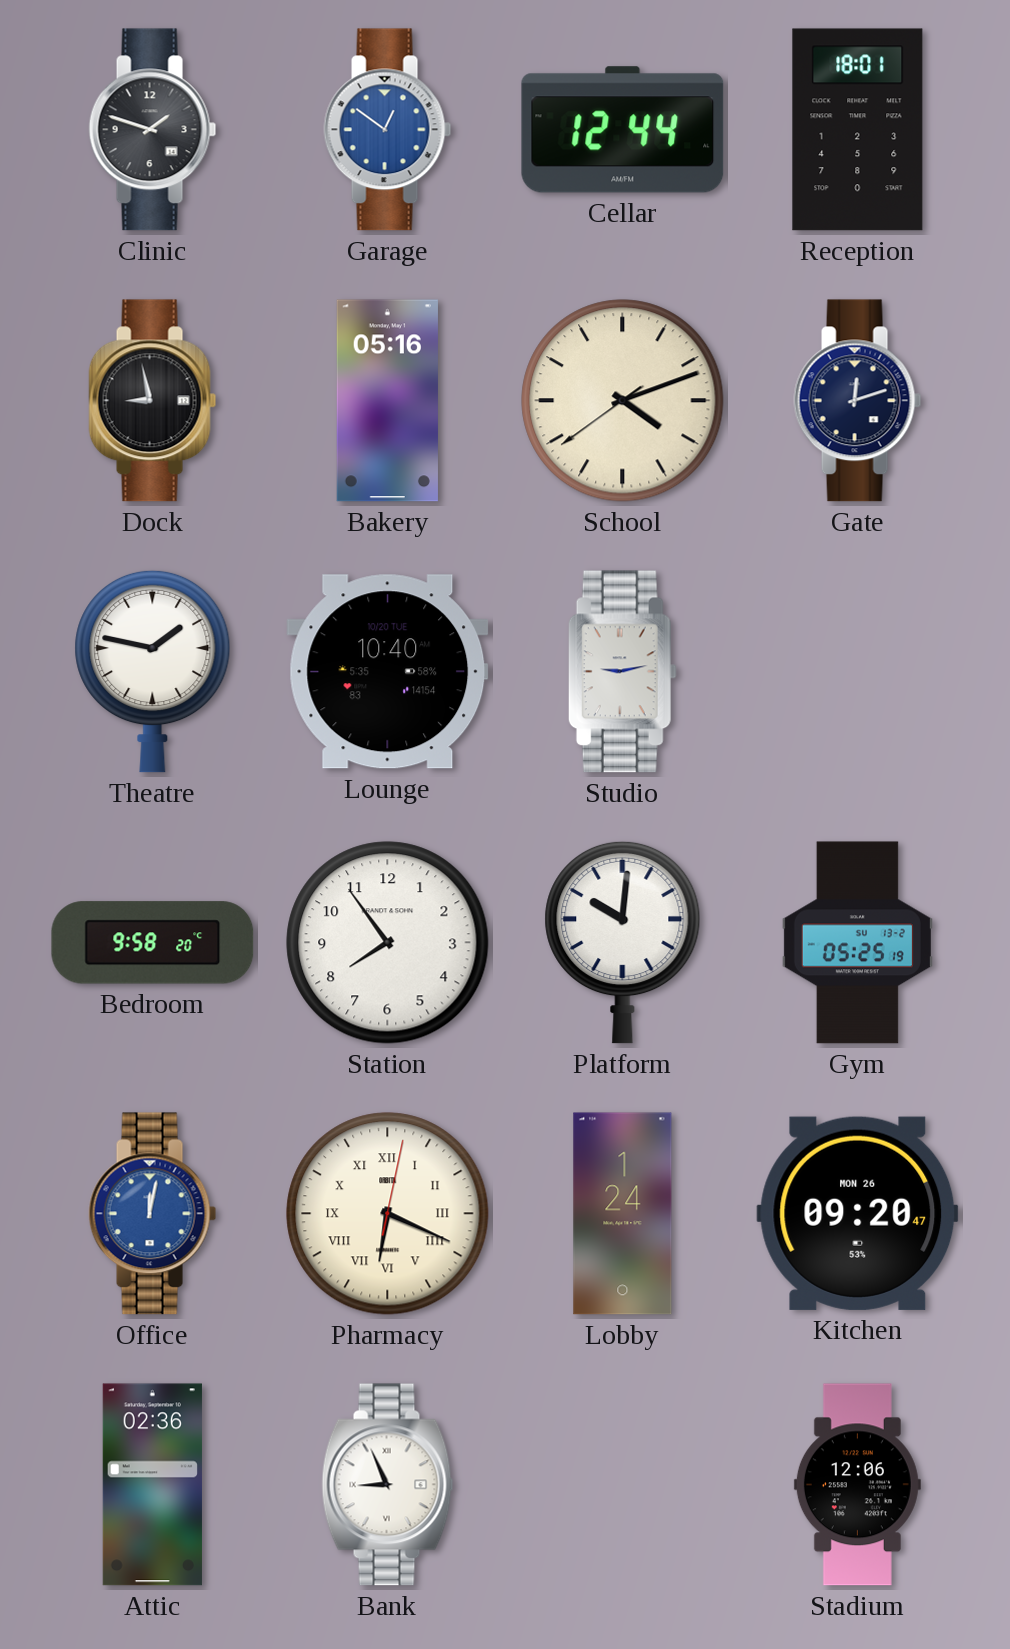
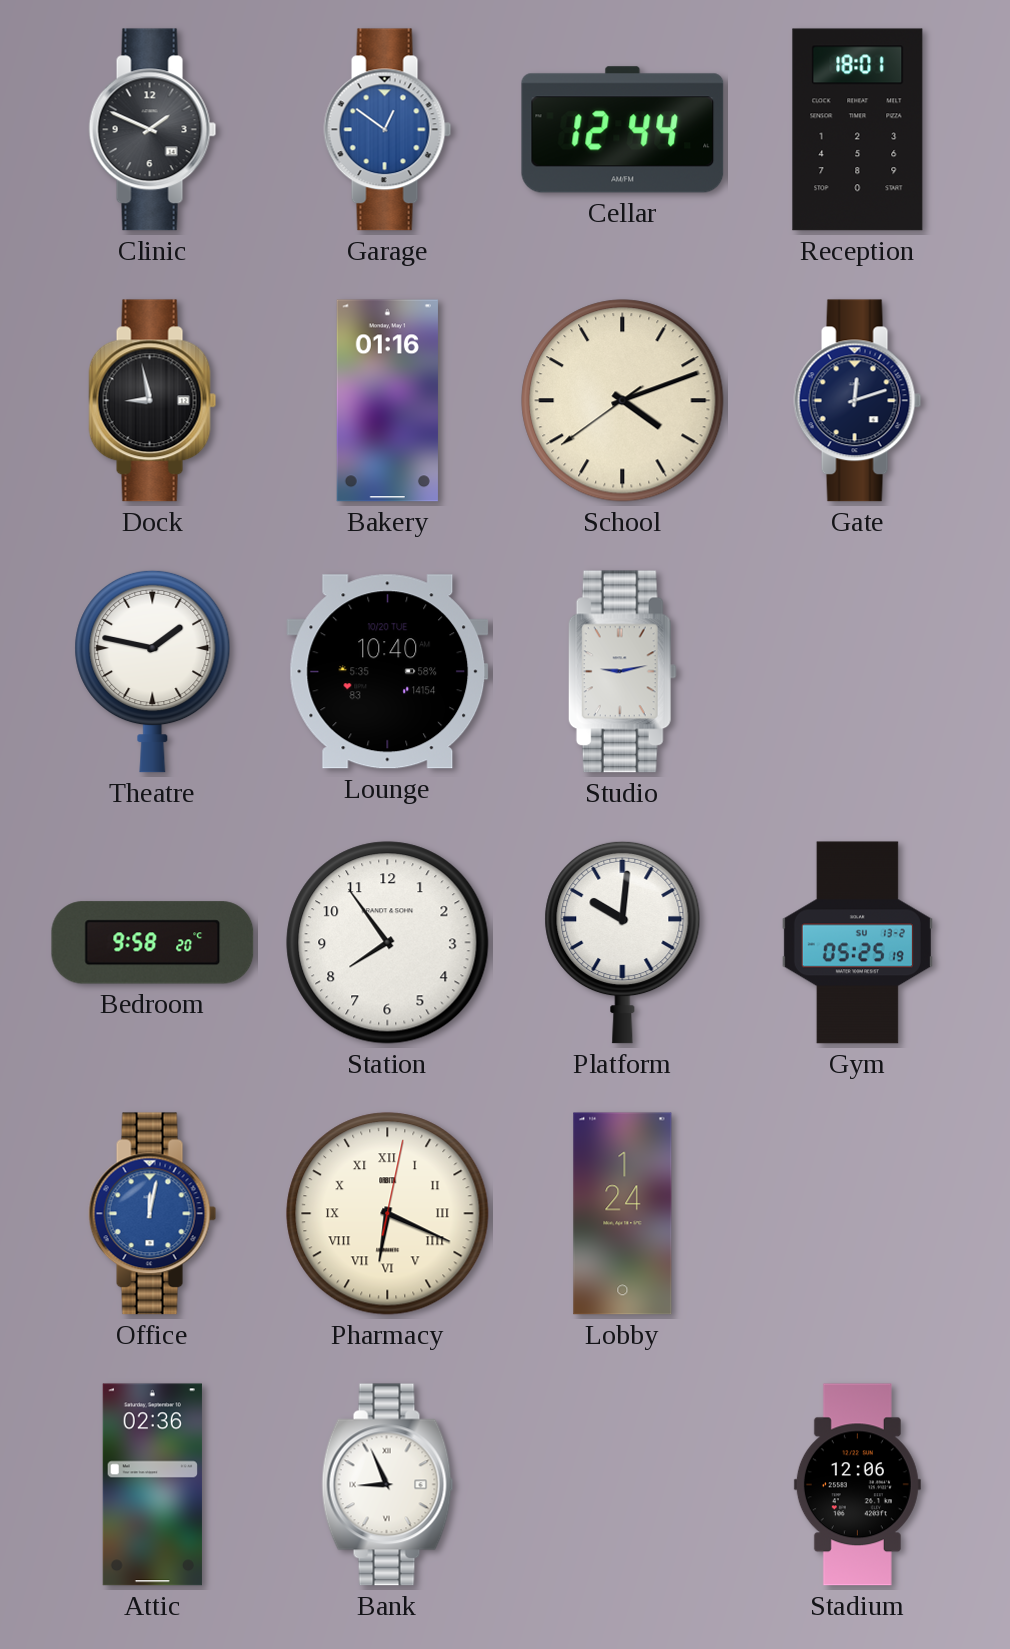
Clinic: 1:48 -> 1:49
Bakery: 05:16 -> 01:16
Kitchen: 09:20 -> none
